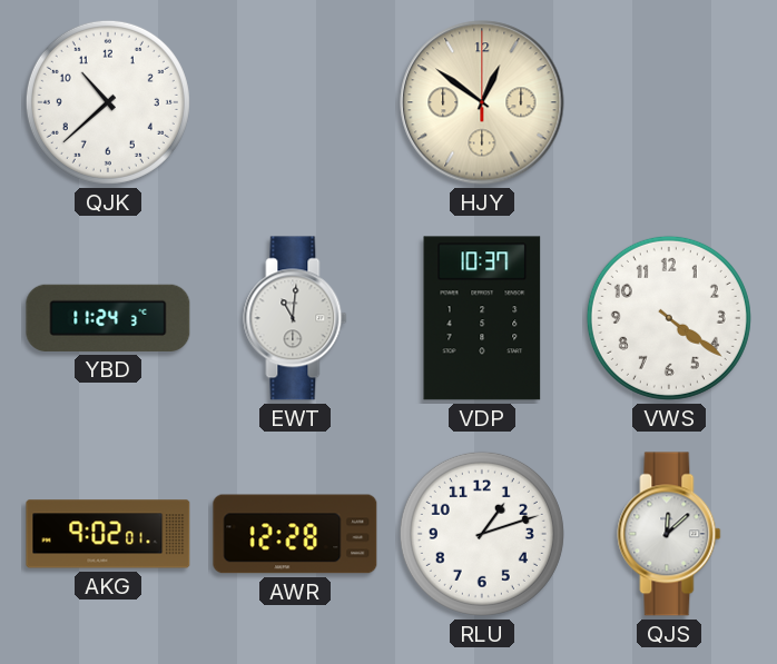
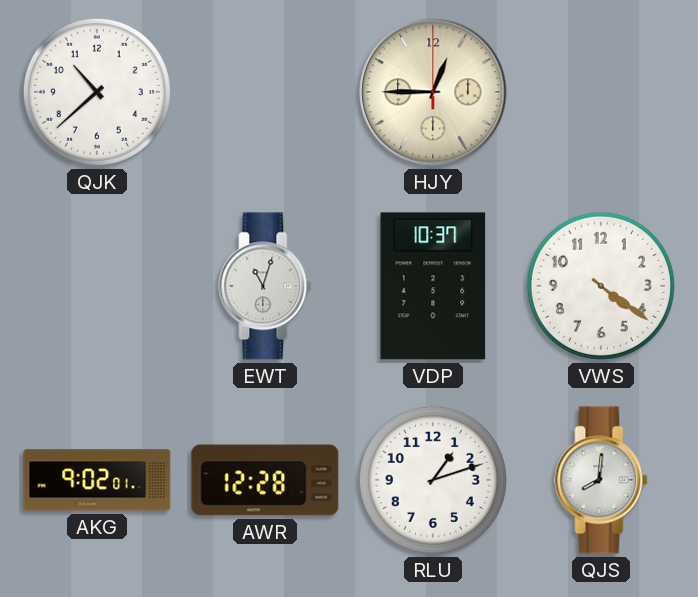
HJY: 12:51 -> 12:45
YBD: 11:24 -> none
EWT: 11:01 -> 11:03
QJS: 12:08 -> 8:01
